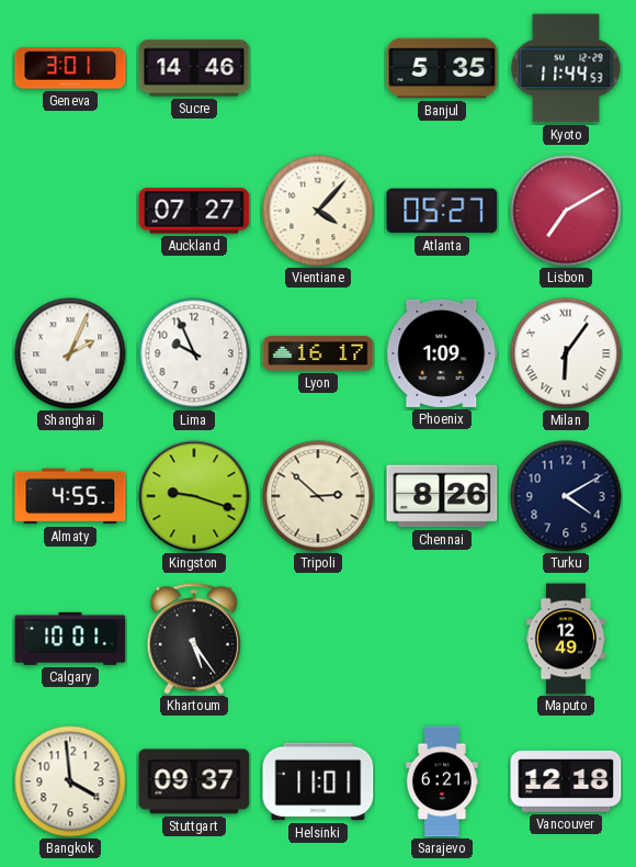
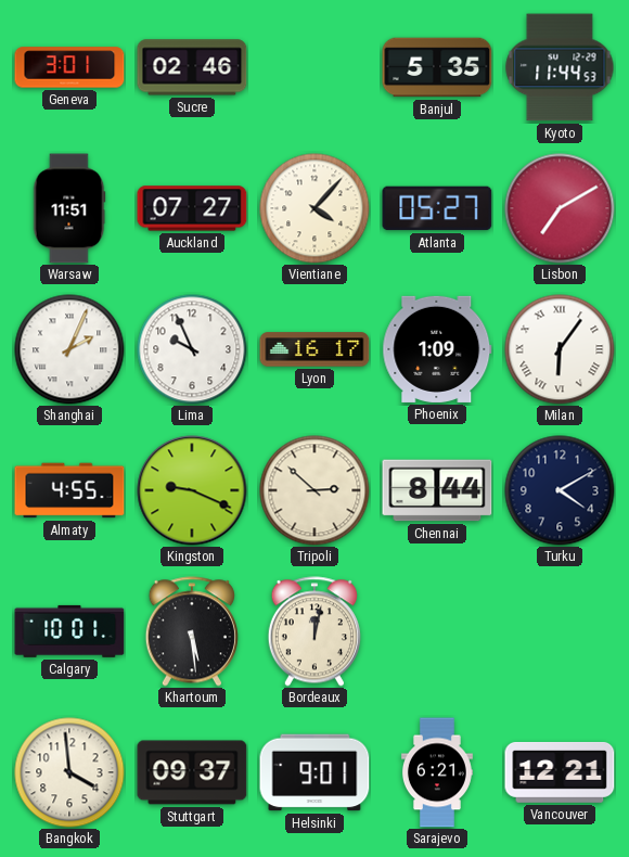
Sucre: 14:46 -> 02:46
Warsaw: none -> 11:51
Kingston: 9:18 -> 9:19
Chennai: 8:26 -> 8:44
Khartoum: 5:24 -> 5:29
Bordeaux: none -> 12:02
Maputo: 12:49 -> none
Helsinki: 11:01 -> 9:01
Vancouver: 12:18 -> 12:21
